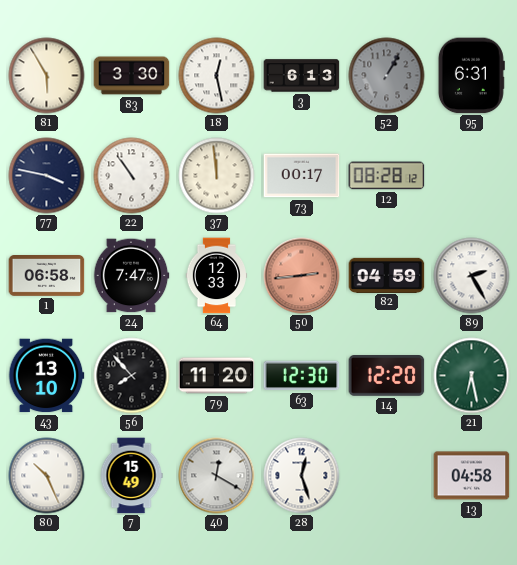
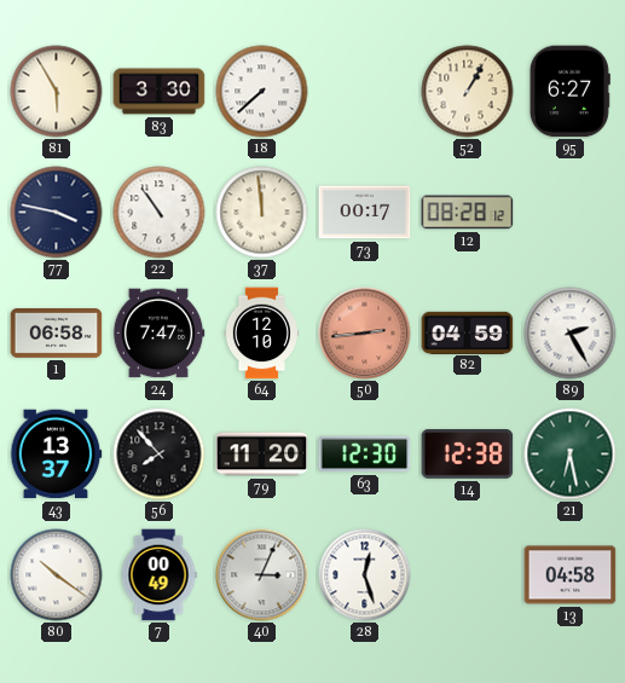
18: 12:28 -> 7:38
3: 6:13 -> none
52 dial: grey -> cream
95: 6:31 -> 6:27
64: 12:33 -> 12:10
43: 13:10 -> 13:37
14: 12:20 -> 12:38
80: 10:26 -> 10:21
7: 15:49 -> 00:49
40: 12:20 -> 3:04
